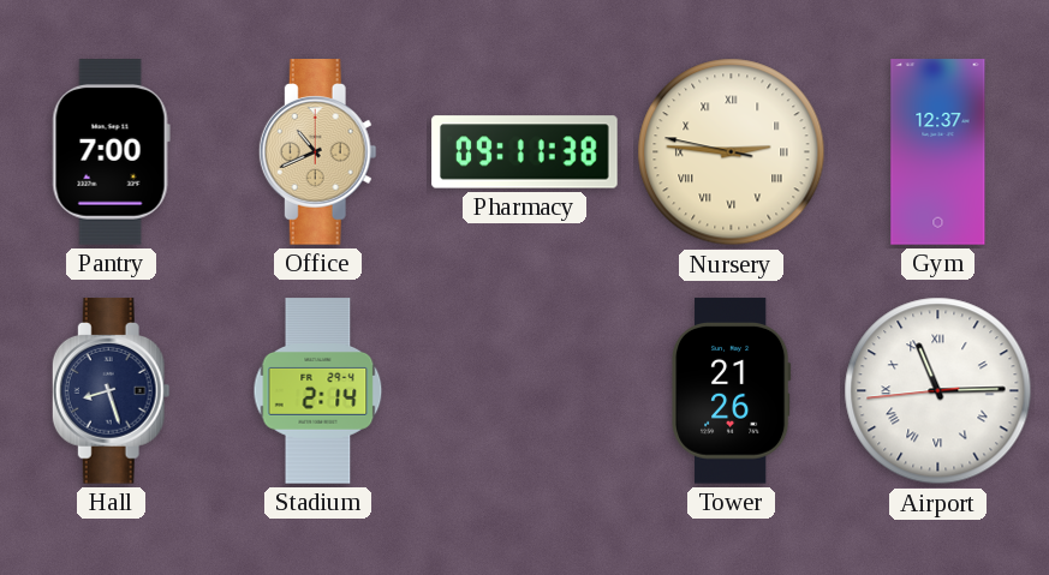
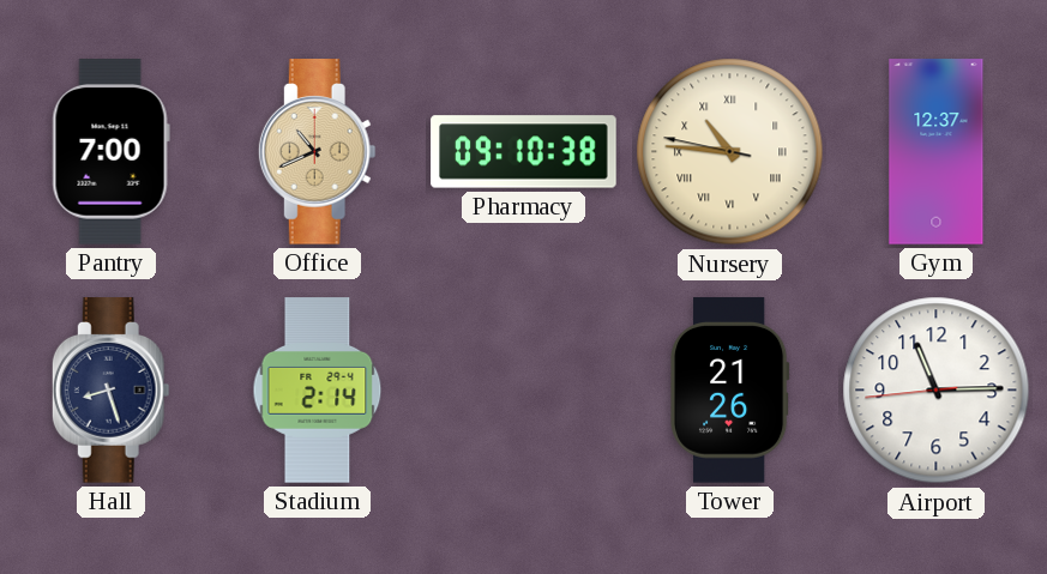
Pharmacy: 09:11 -> 09:10
Nursery: 2:45 -> 10:45
Airport numerals: Roman -> Arabic
